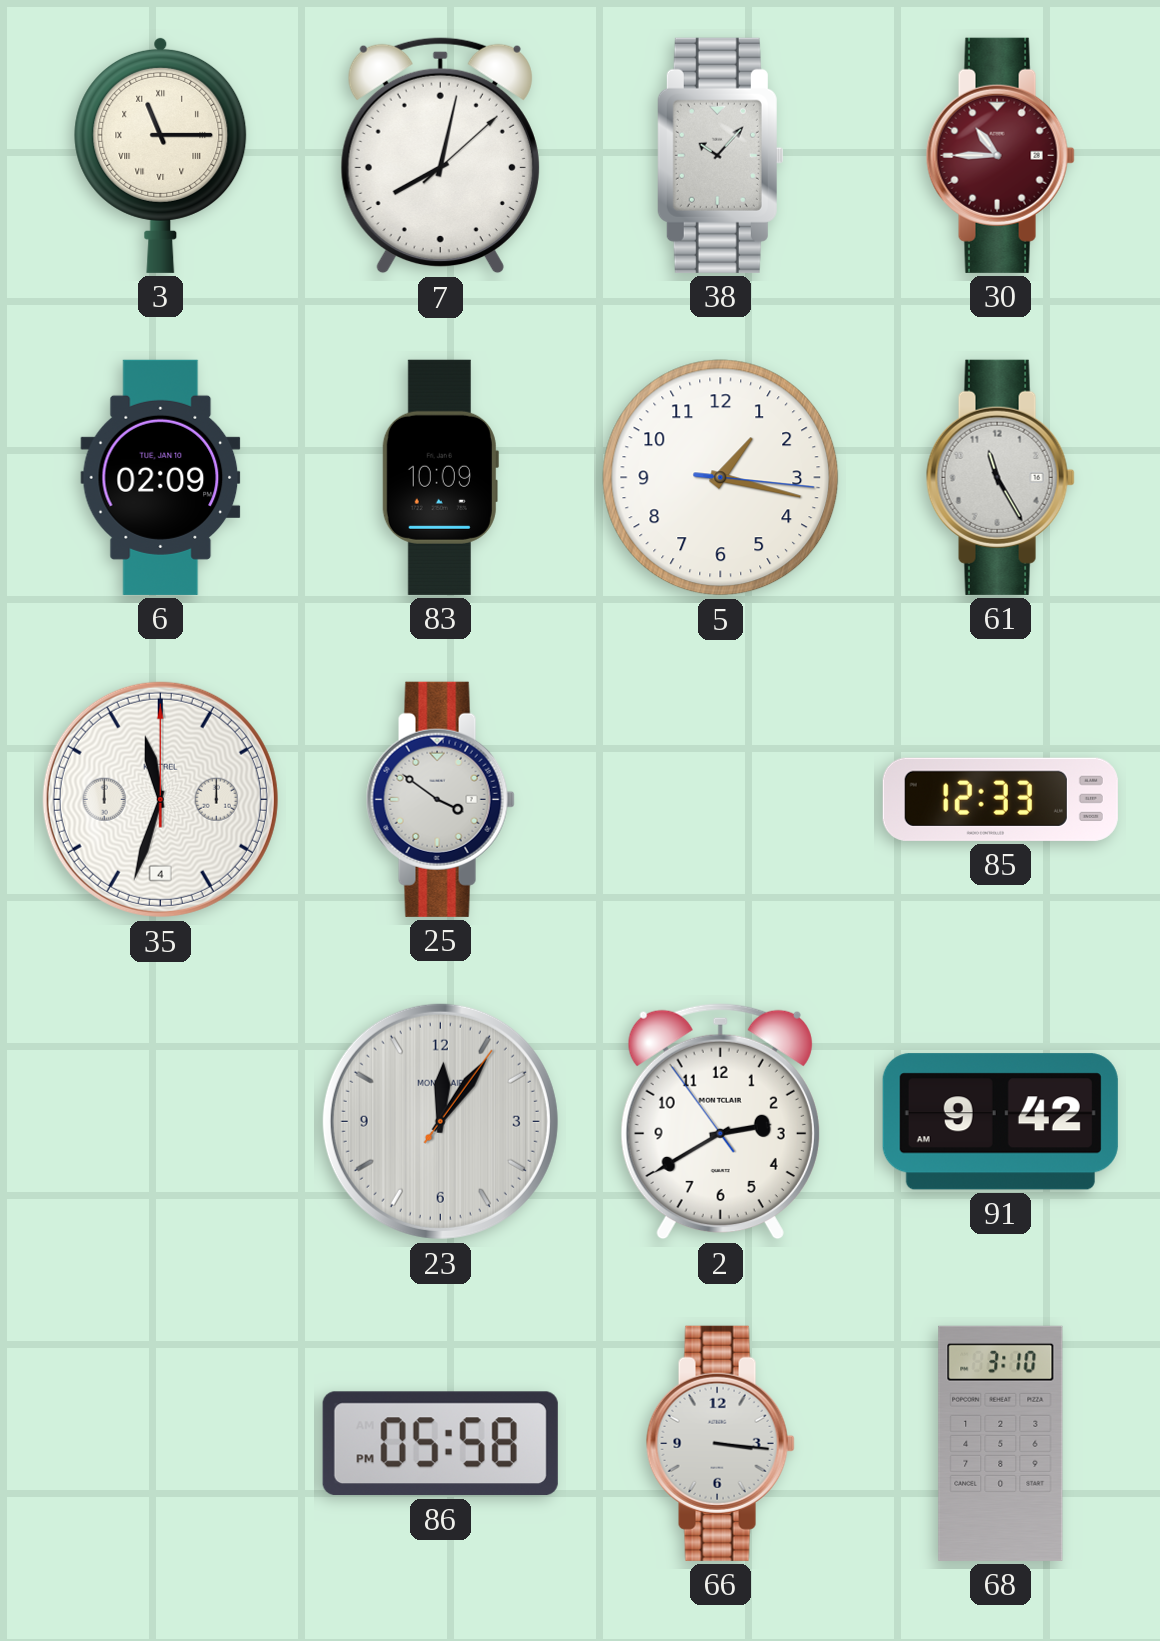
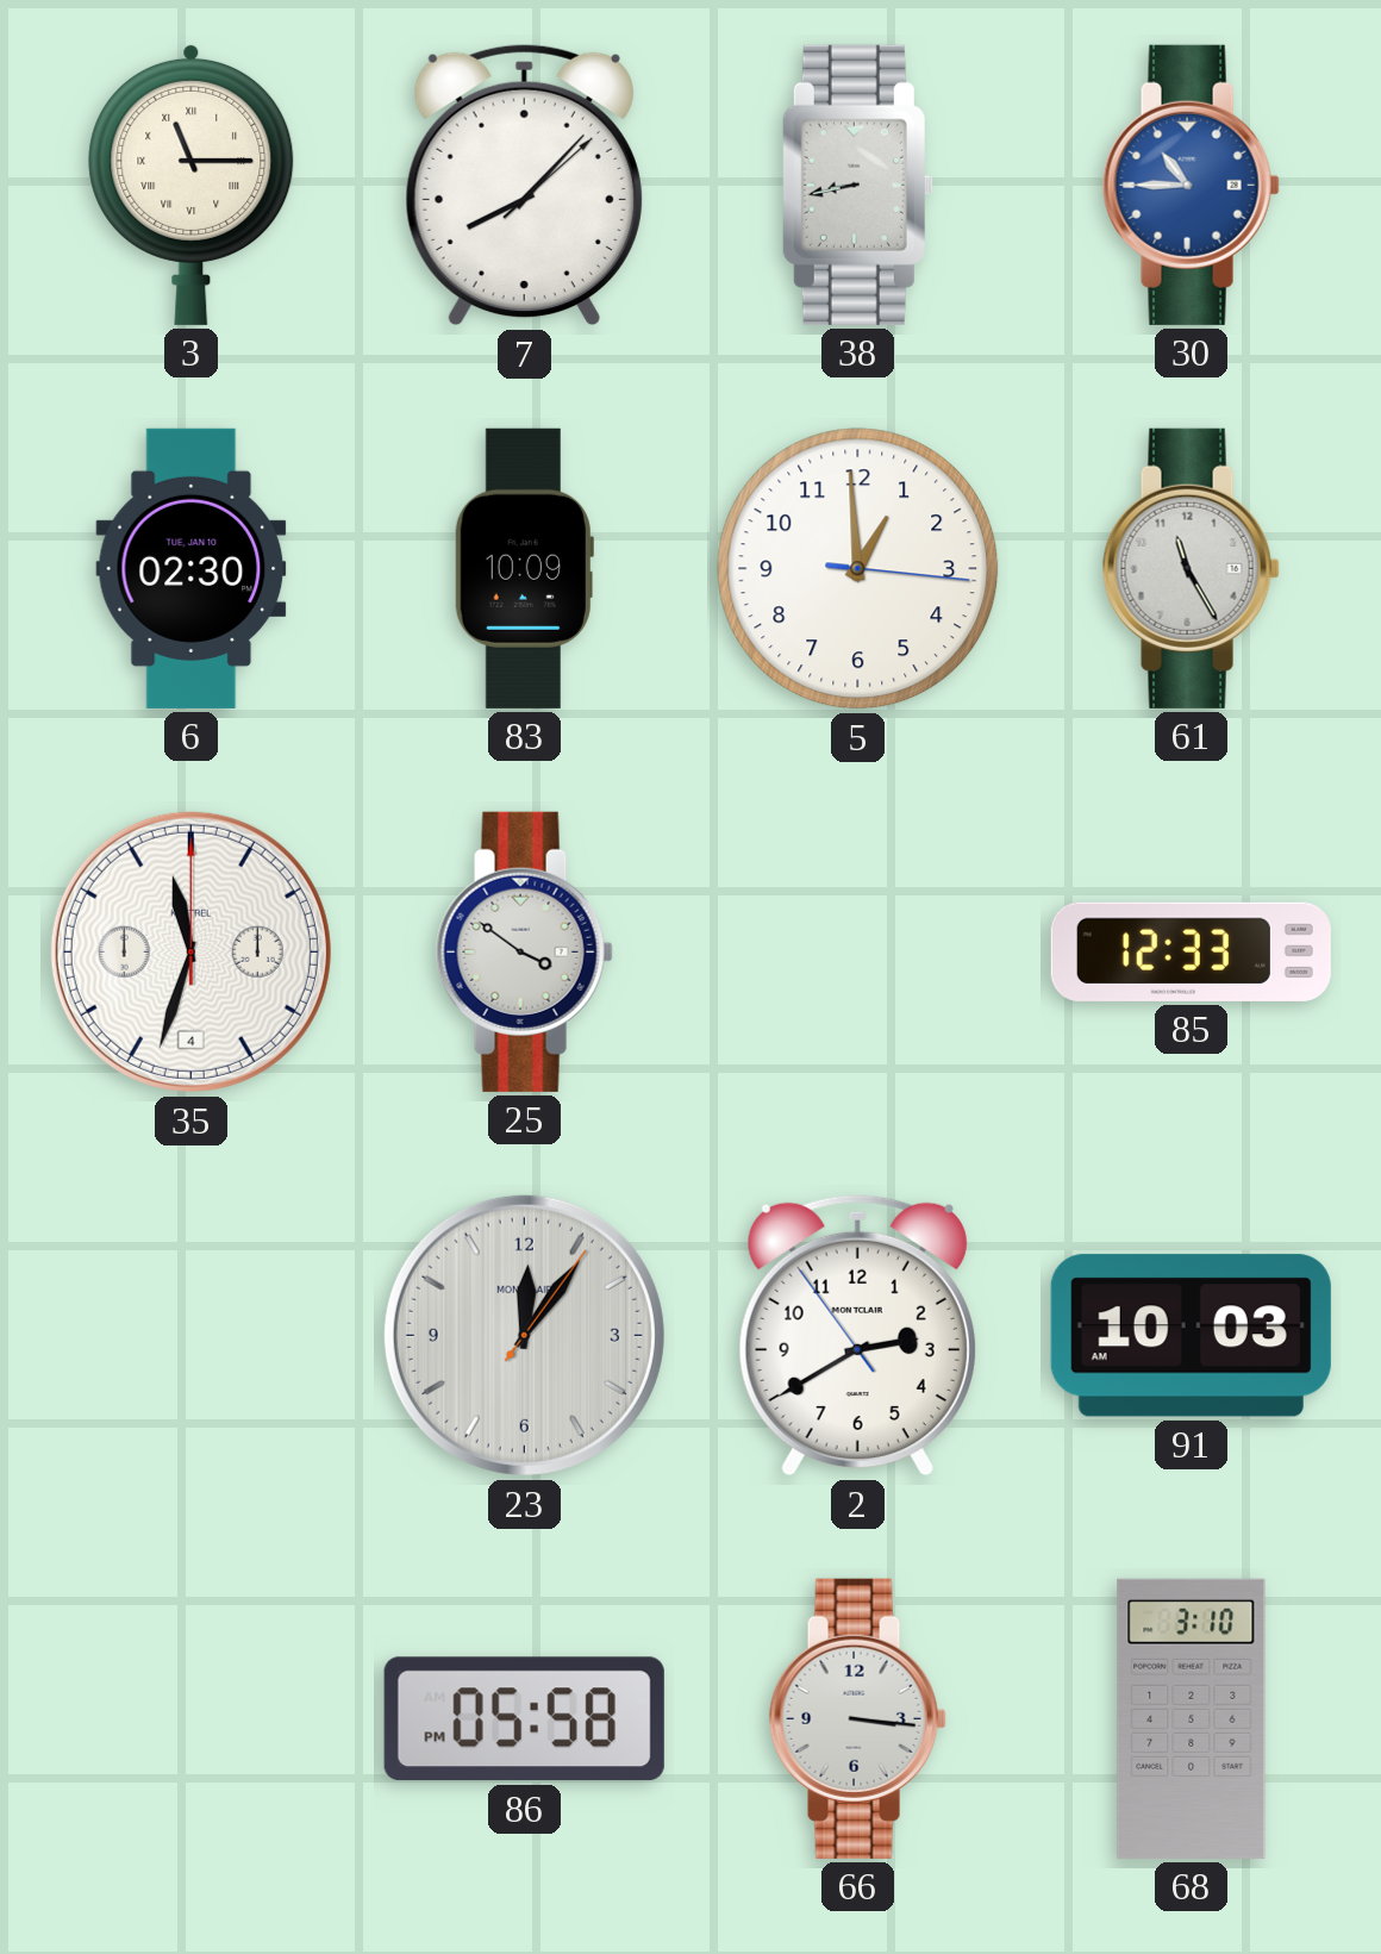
7: 8:02 -> 8:07
38: 10:07 -> 8:43
30 dial: burgundy -> blue
6: 02:09 -> 02:30
5: 1:17 -> 12:59
91: 9:42 -> 10:03
